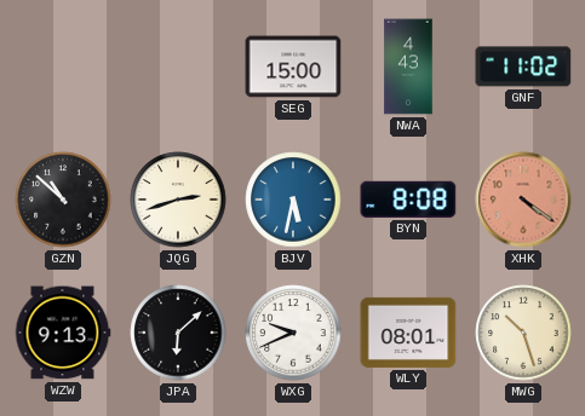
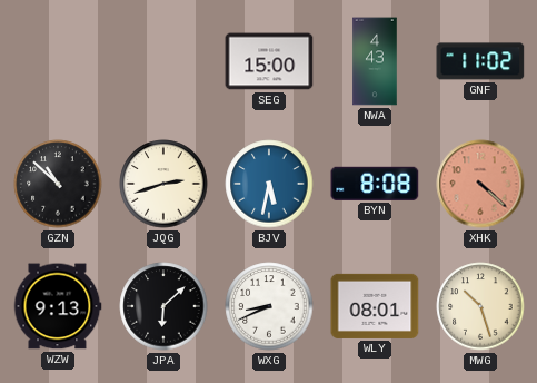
XHK: 4:21 -> 4:22
WXG: 9:41 -> 8:41
